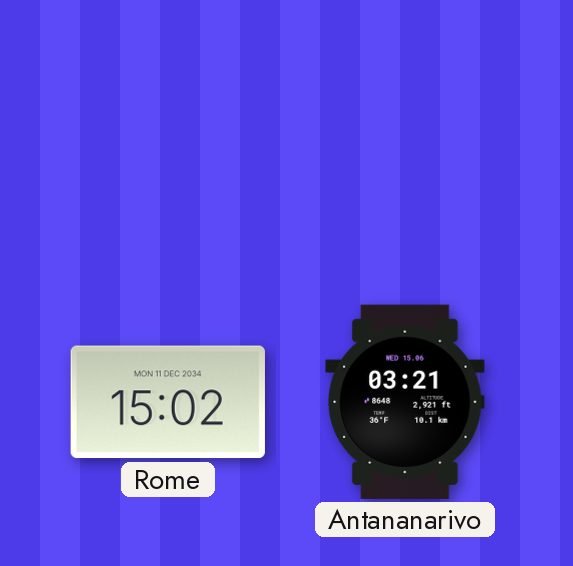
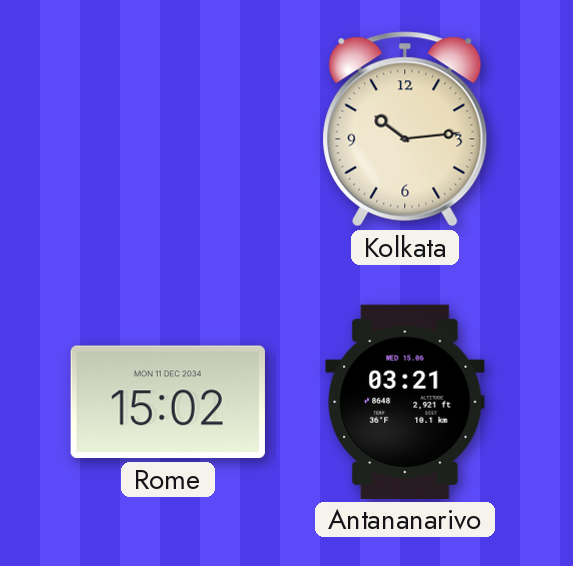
Kolkata: none -> 10:14
